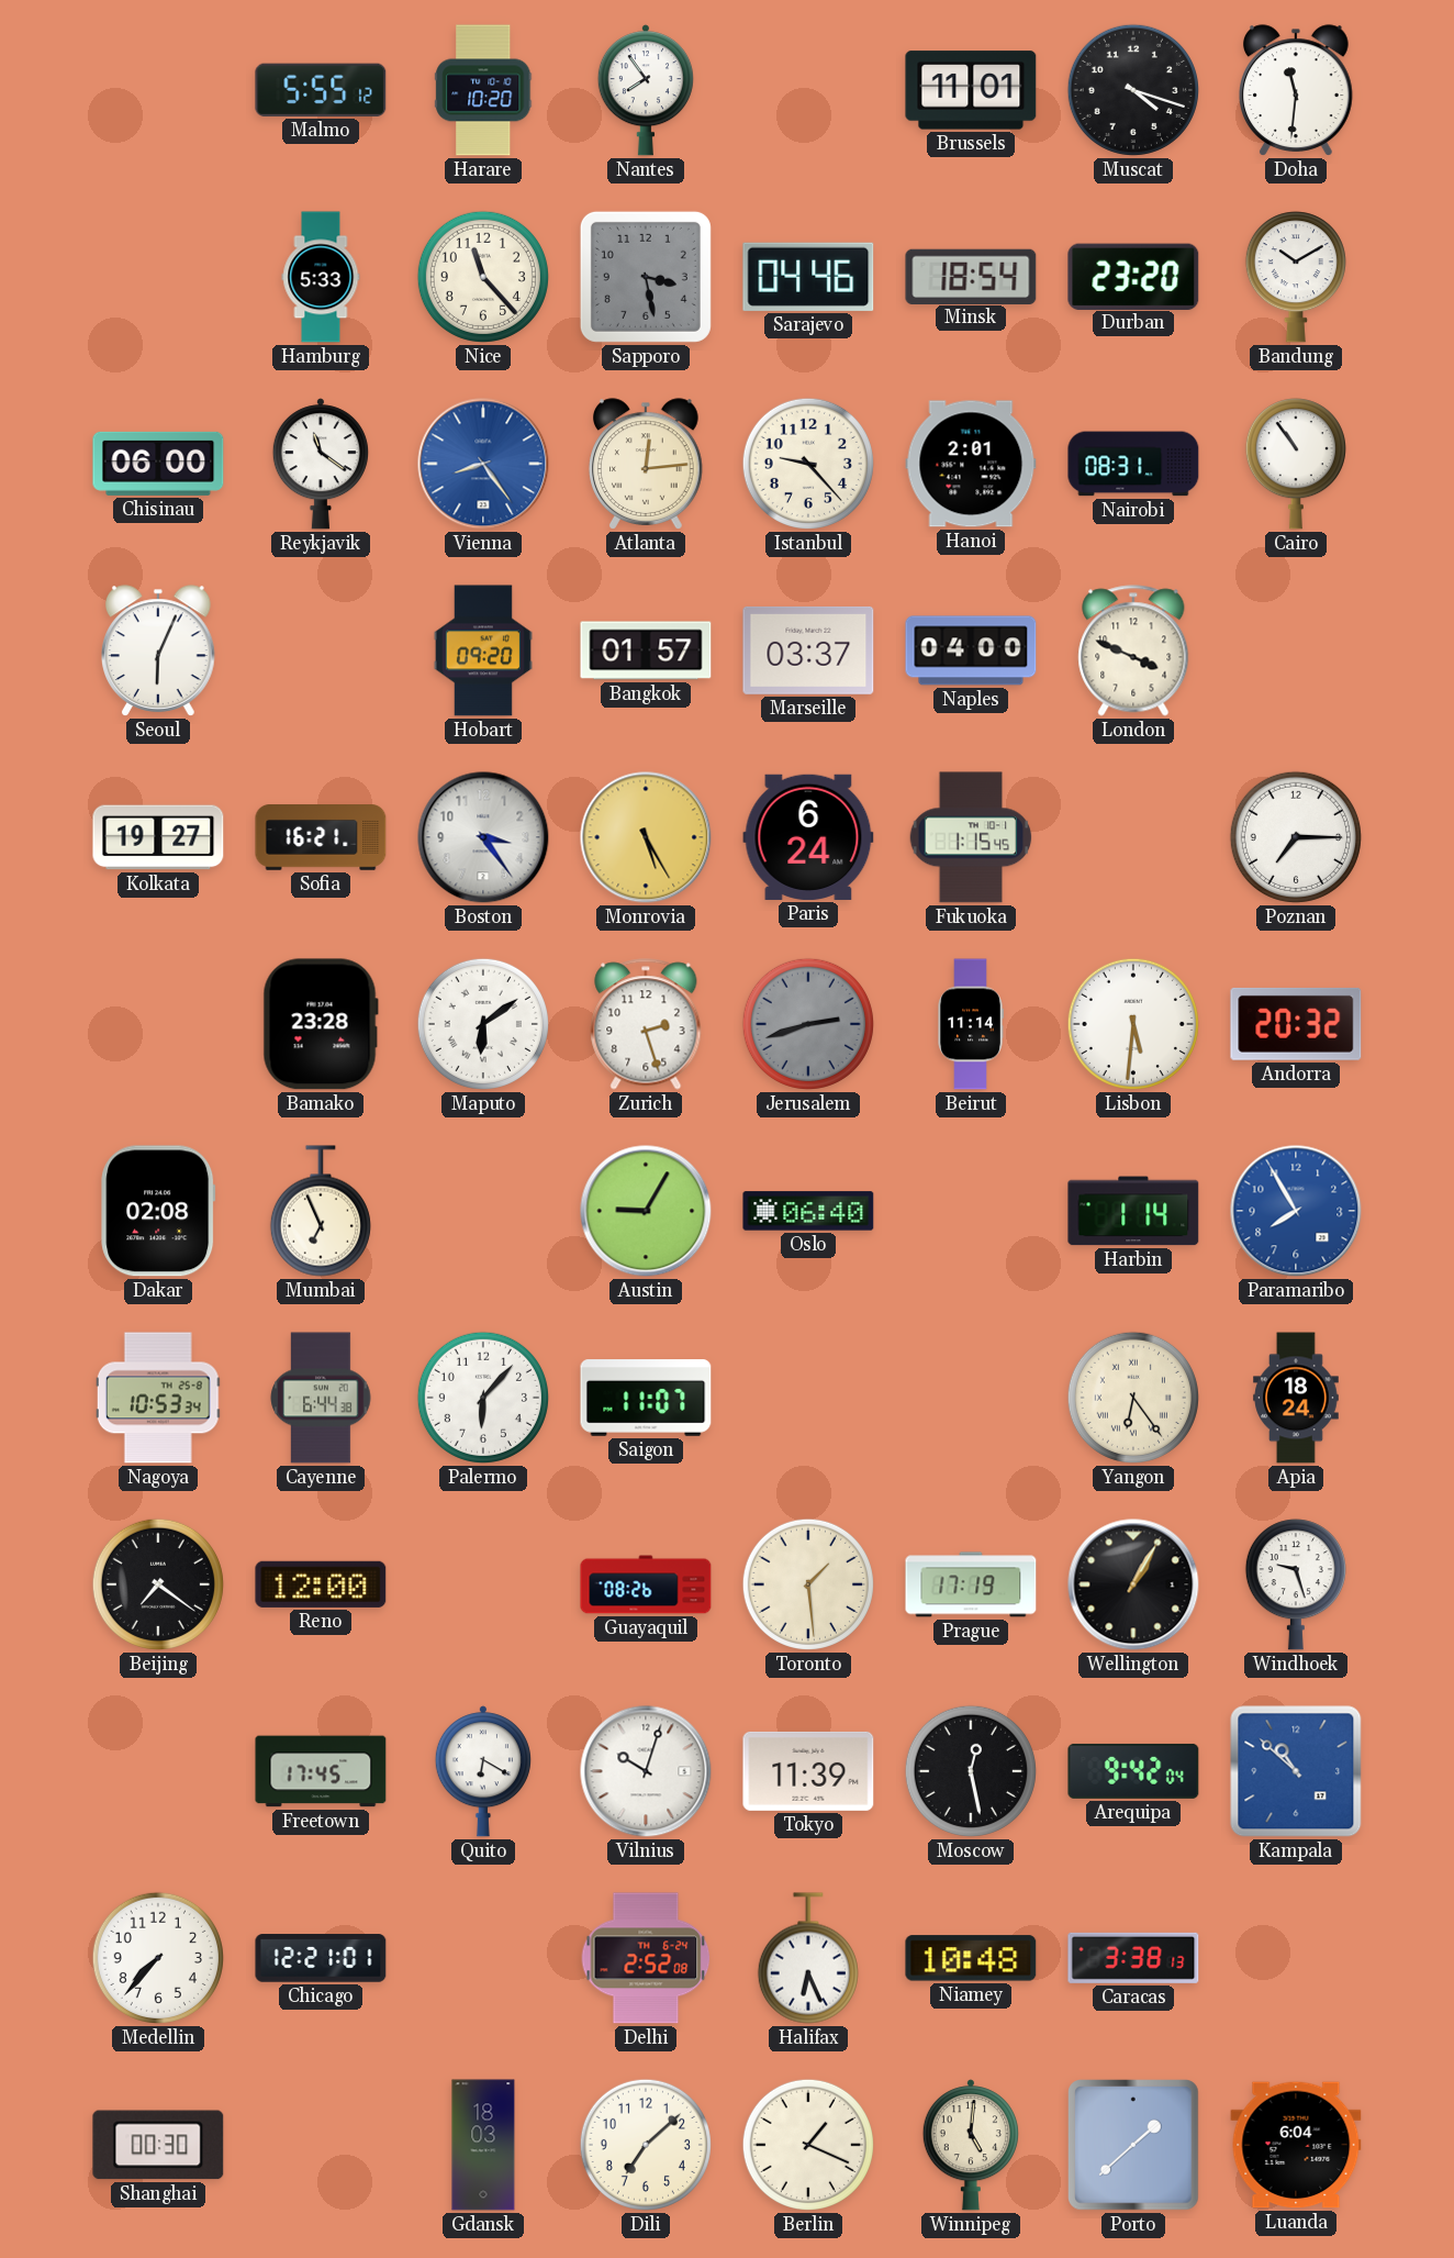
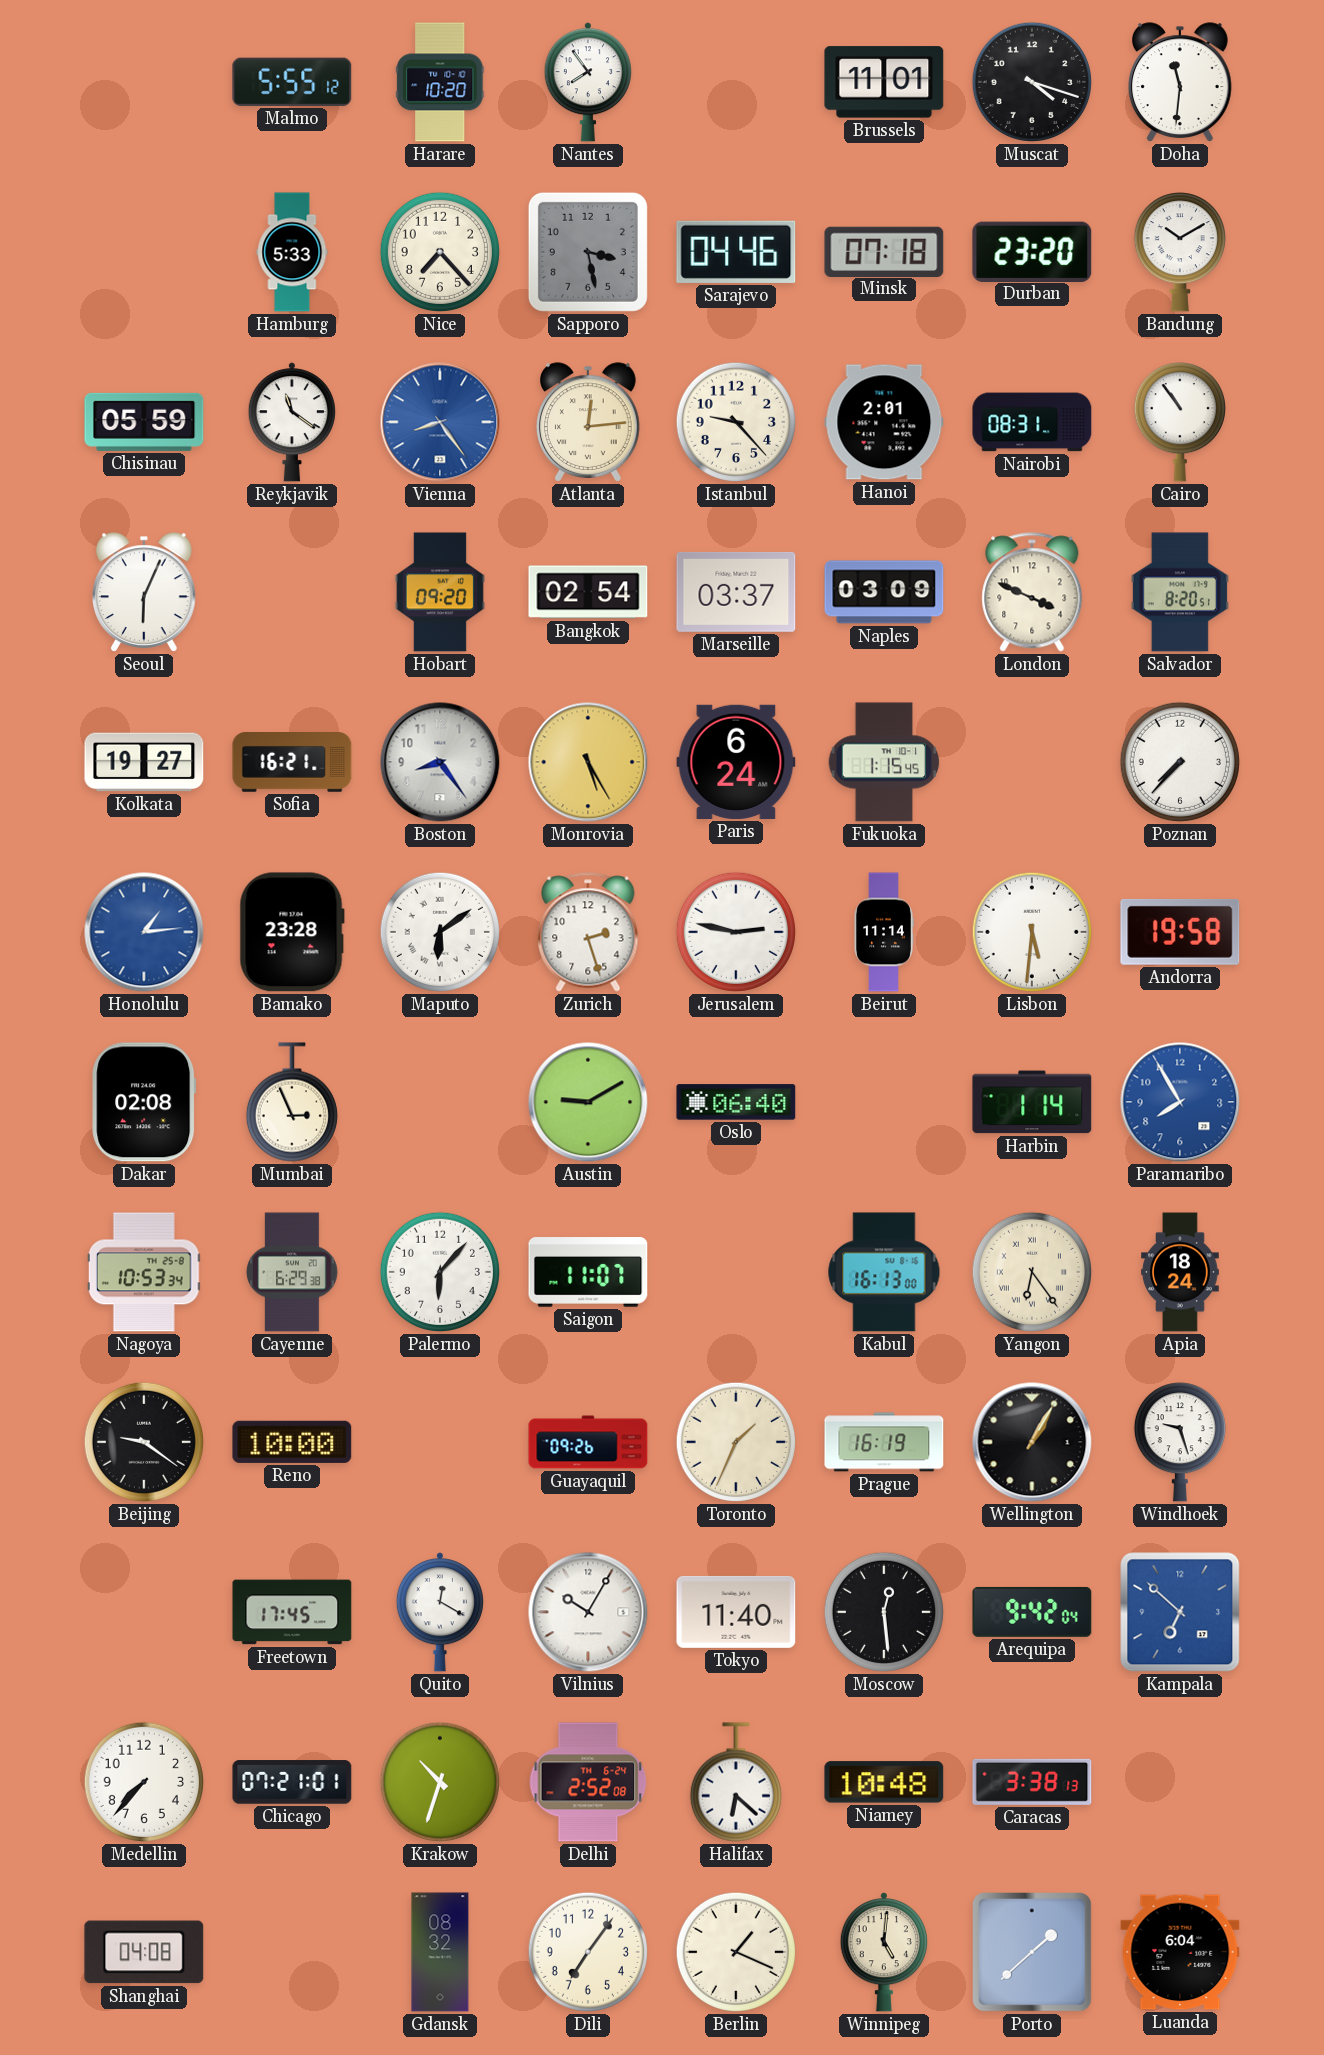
Nice: 11:23 -> 7:23
Minsk: 18:54 -> 07:18
Chisinau: 06:00 -> 05:59
Bangkok: 01:57 -> 02:54
Naples: 04:00 -> 03:09
Salvador: none -> 8:20
Boston: 3:24 -> 8:24
Poznan: 7:15 -> 7:37
Honolulu: none -> 1:14
Jerusalem: 2:42 -> 2:47
Jerusalem dial: grey -> white
Andorra: 20:32 -> 19:58
Mumbai: 6:56 -> 2:56
Austin: 9:05 -> 9:10
Cayenne: 6:44 -> 6:29
Kabul: none -> 16:13
Beijing: 7:21 -> 9:21
Reno: 12:00 -> 10:00
Guayaquil: 08:26 -> 09:26
Toronto: 1:29 -> 1:34
Prague: 17:19 -> 16:19
Quito: 6:20 -> 12:20
Vilnius: 10:03 -> 10:05
Tokyo: 11:39 -> 11:40
Moscow: 12:28 -> 12:29
Kampala: 10:52 -> 6:52
Chicago: 12:21 -> 07:21
Krakow: none -> 10:33
Halifax: 6:26 -> 6:22
Shanghai: 00:30 -> 04:08
Gdansk: 18:03 -> 08:32
Dili: 7:08 -> 7:06
